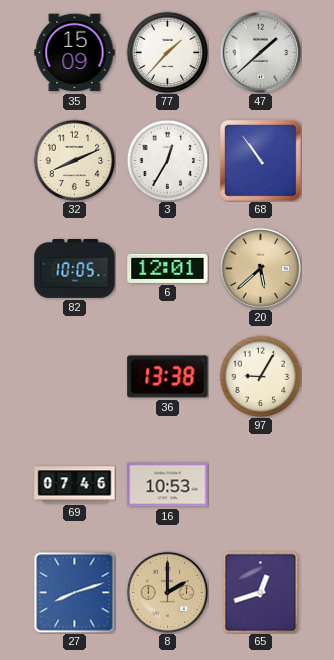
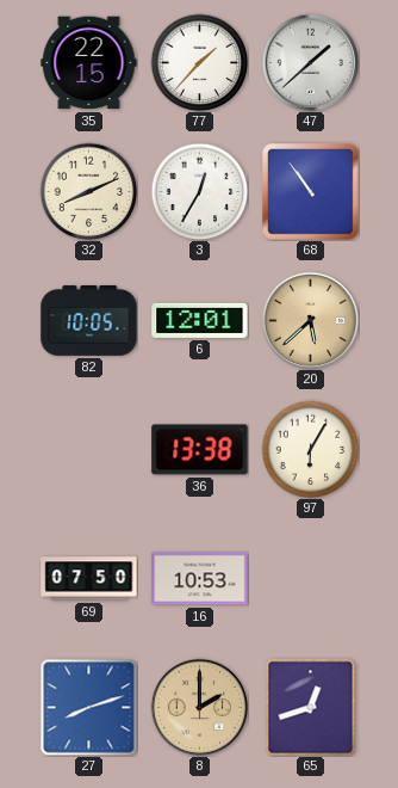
35: 15:09 -> 22:15
97: 9:05 -> 6:05
69: 07:46 -> 07:50
